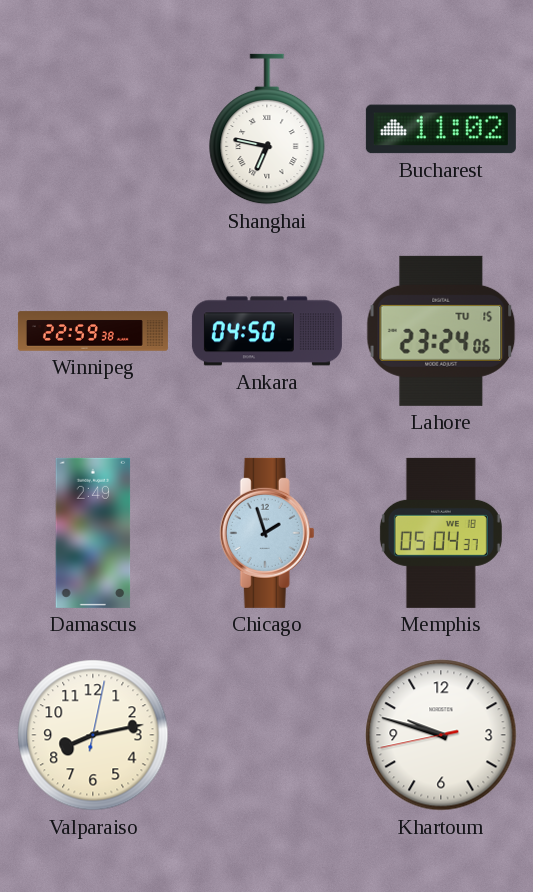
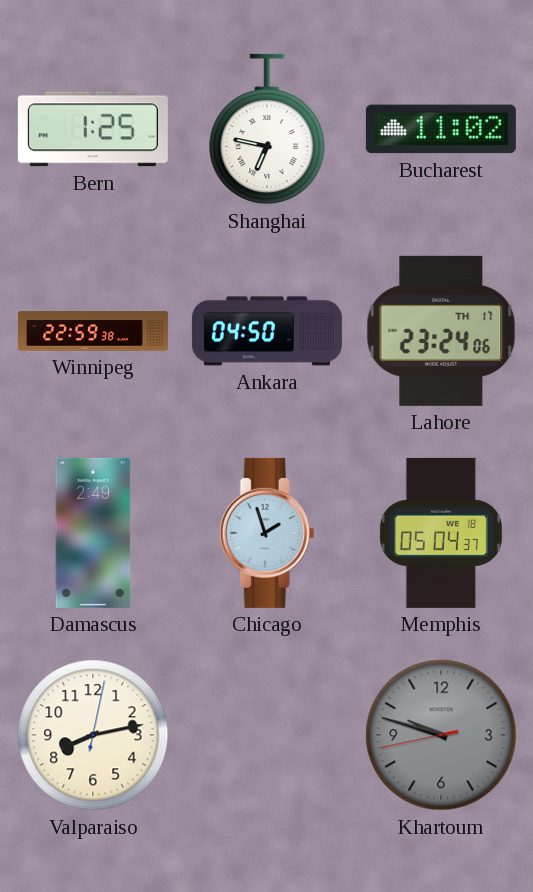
Bern: none -> 1:25
Lahore date: TU 15 -> TH 17
Khartoum dial: white -> grey
